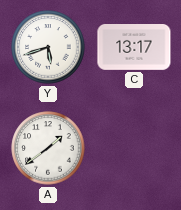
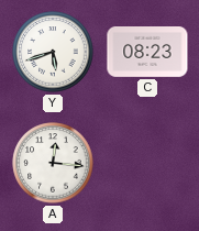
C: 13:17 -> 08:23
A: 1:39 -> 12:16
